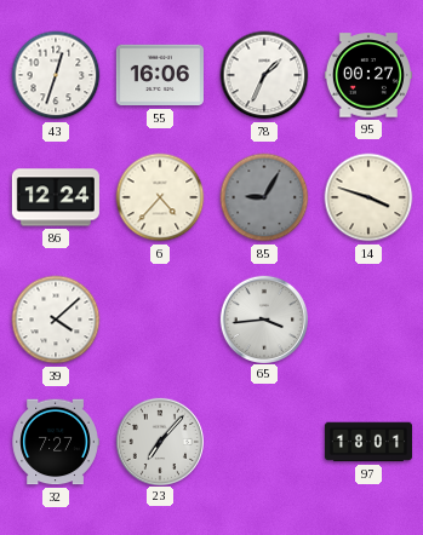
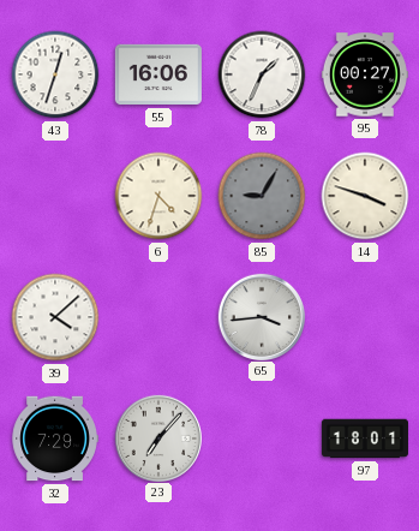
86: 12:24 -> none
6: 4:37 -> 4:33
32: 7:27 -> 7:29
